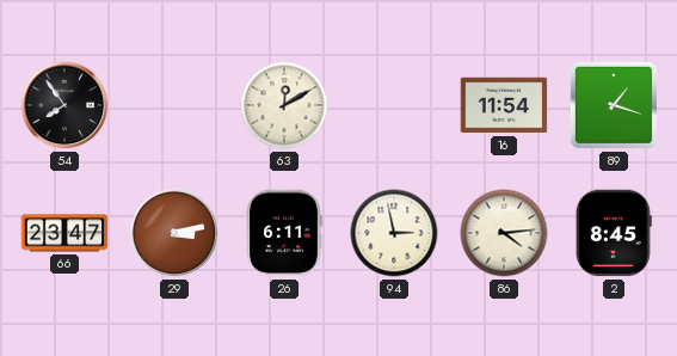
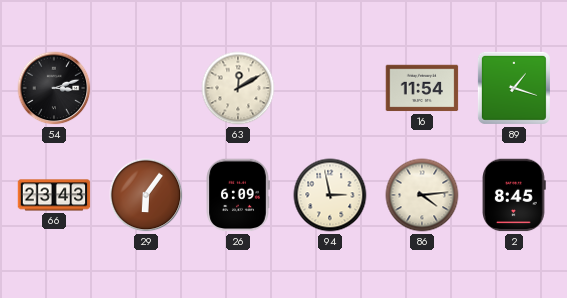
54: 7:54 -> 3:12
66: 23:47 -> 23:43
29: 3:13 -> 6:06
26: 6:11 -> 6:09
